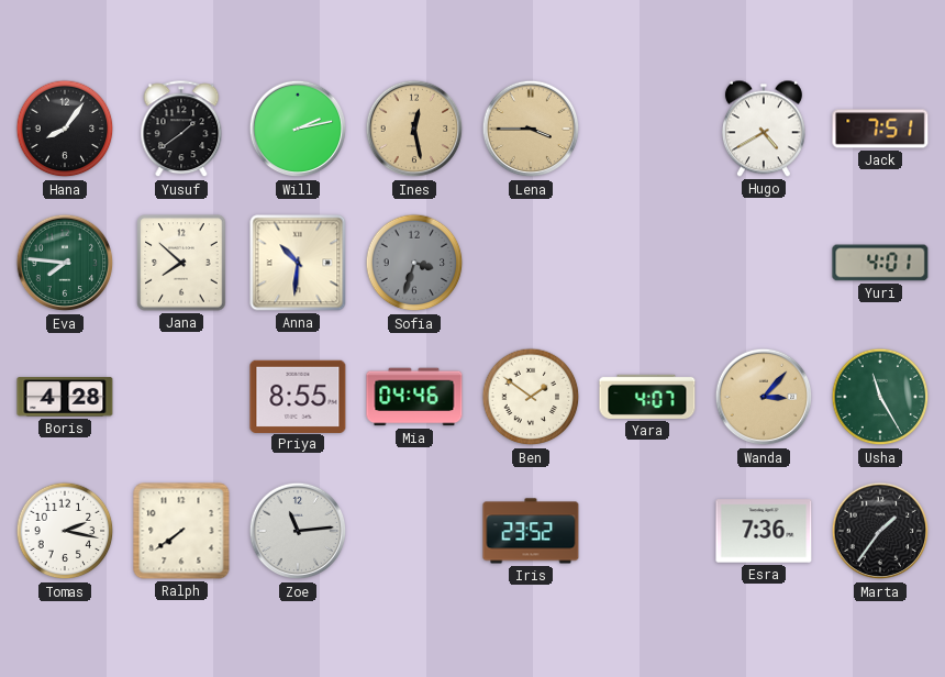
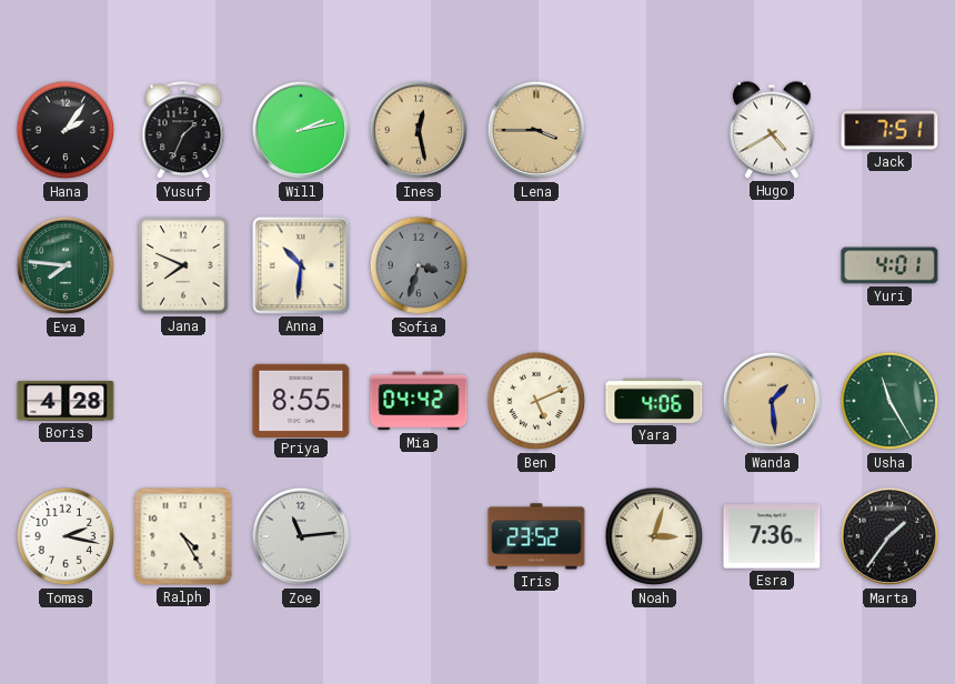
Hana: 8:06 -> 2:06
Yusuf: 1:39 -> 1:34
Jana: 7:52 -> 7:49
Mia: 04:46 -> 04:42
Ben: 1:51 -> 5:11
Yara: 4:07 -> 4:06
Wanda: 3:07 -> 1:29
Ralph: 7:39 -> 4:25
Noah: none -> 3:03
